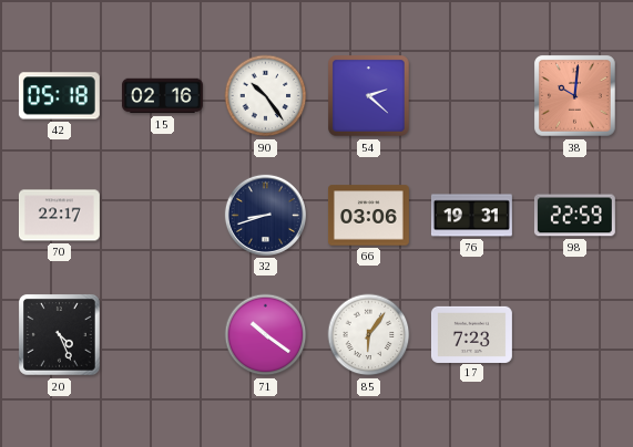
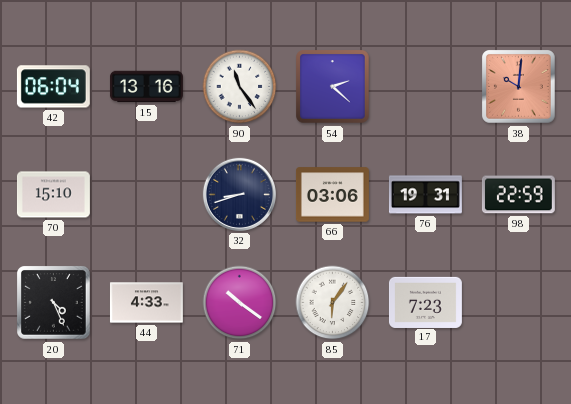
42: 05:18 -> 06:04
15: 02:16 -> 13:16
90: 10:24 -> 11:24
70: 22:17 -> 15:10
44: none -> 4:33
